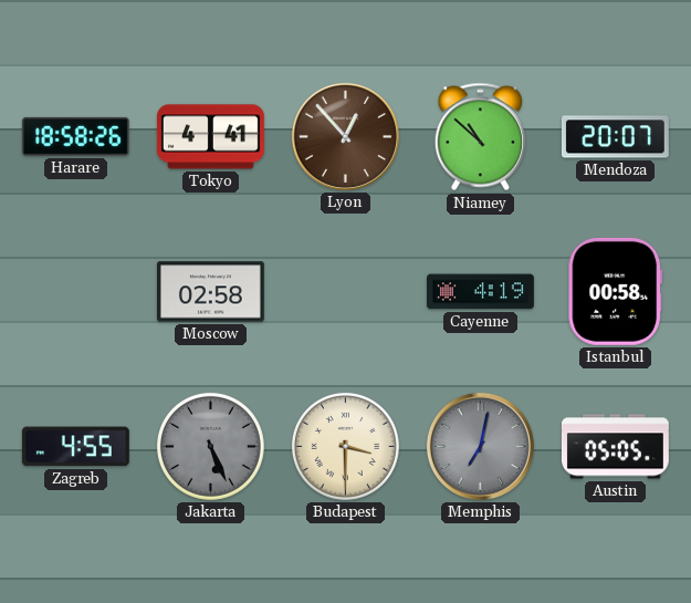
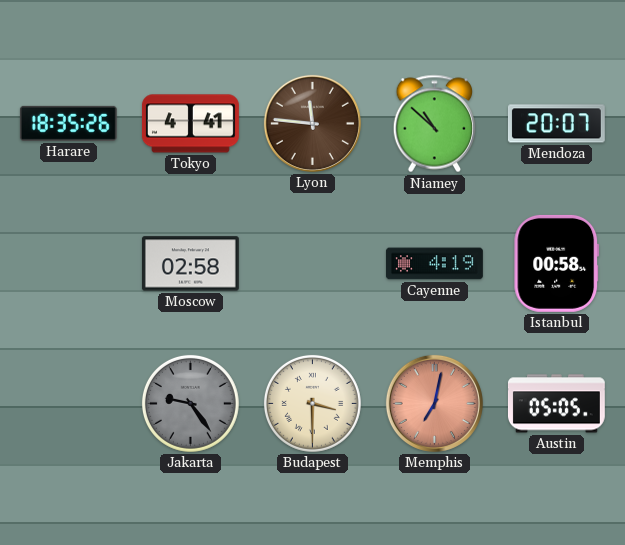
Harare: 18:58 -> 18:35
Lyon: 12:53 -> 11:46
Zagreb: 4:55 -> none
Jakarta: 5:26 -> 9:24
Memphis dial: grey -> salmon
